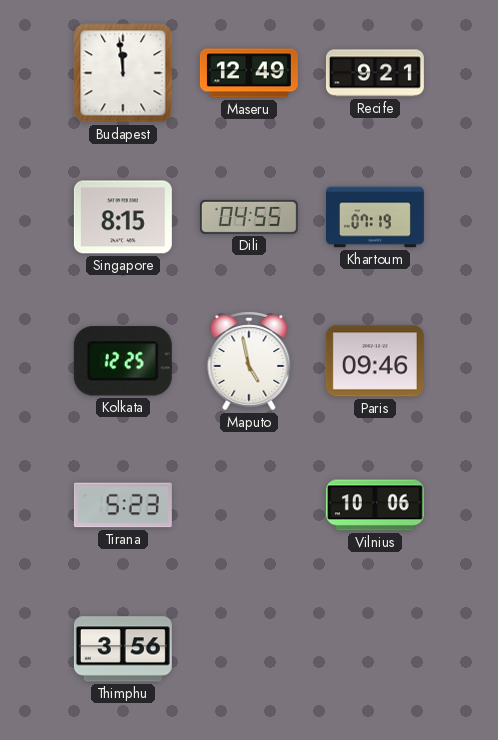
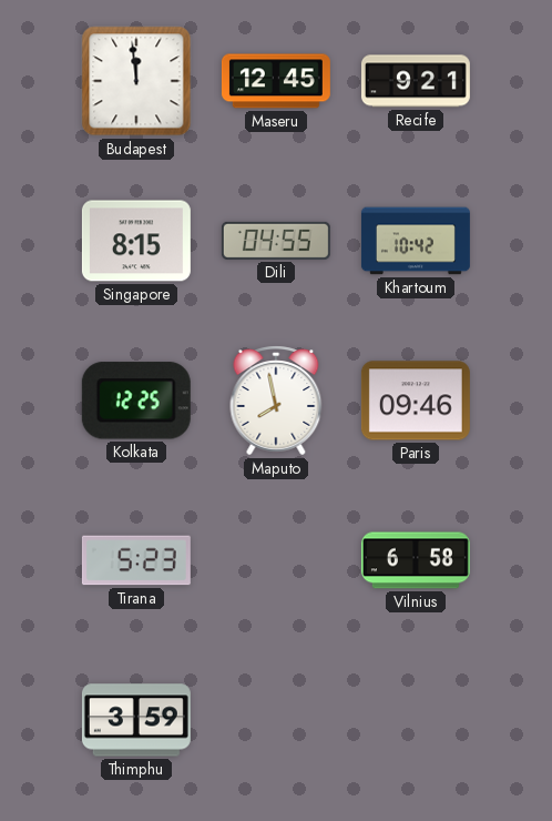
Maseru: 12:49 -> 12:45
Khartoum: 07:19 -> 10:42
Maputo: 4:58 -> 7:58
Vilnius: 10:06 -> 6:58
Thimphu: 3:56 -> 3:59
